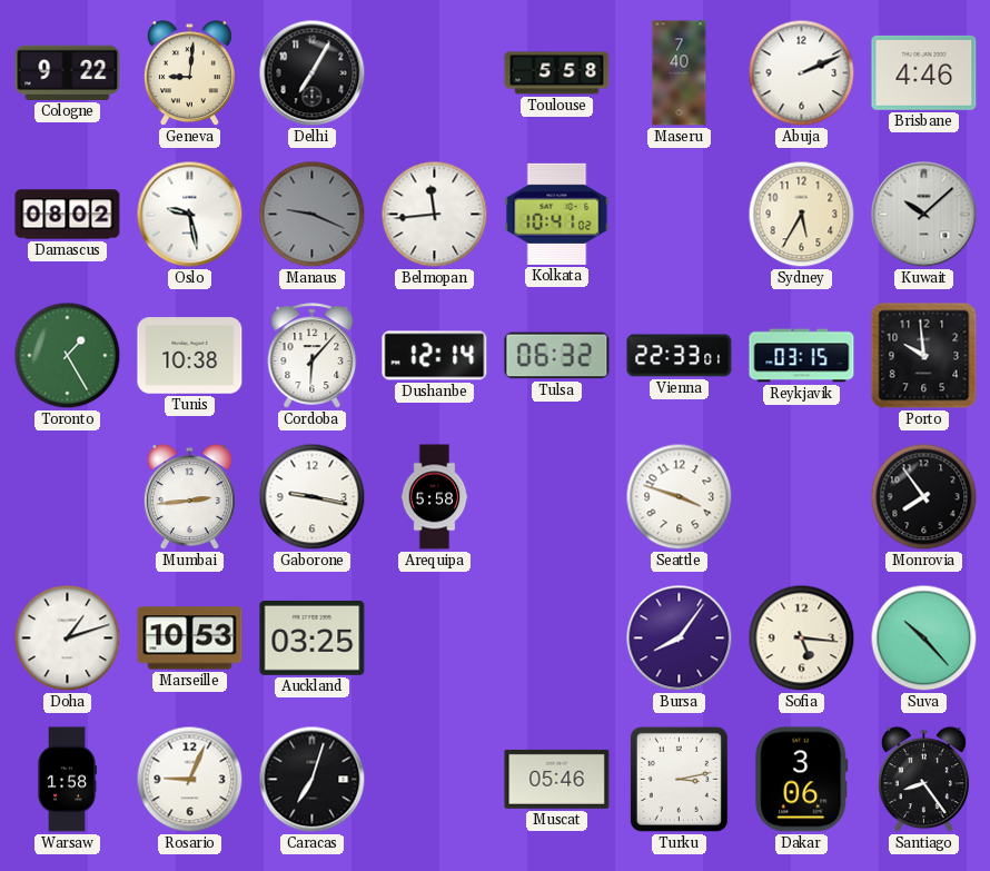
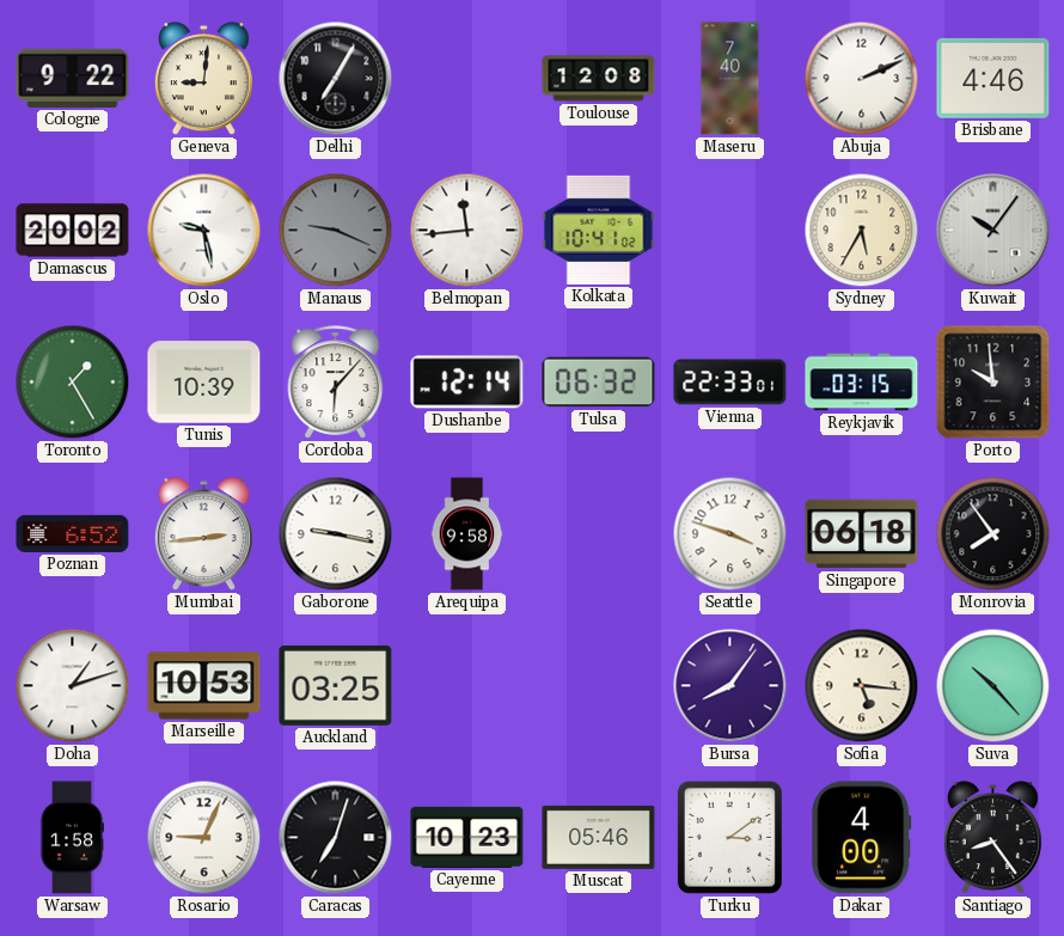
Toulouse: 5:58 -> 12:08
Damascus: 08:02 -> 20:02
Kuwait: 10:08 -> 10:06
Tunis: 10:38 -> 10:39
Poznan: none -> 6:52
Arequipa: 5:58 -> 9:58
Singapore: none -> 06:18
Cayenne: none -> 10:23
Turku: 3:13 -> 3:09
Dakar: 3:06 -> 4:00
